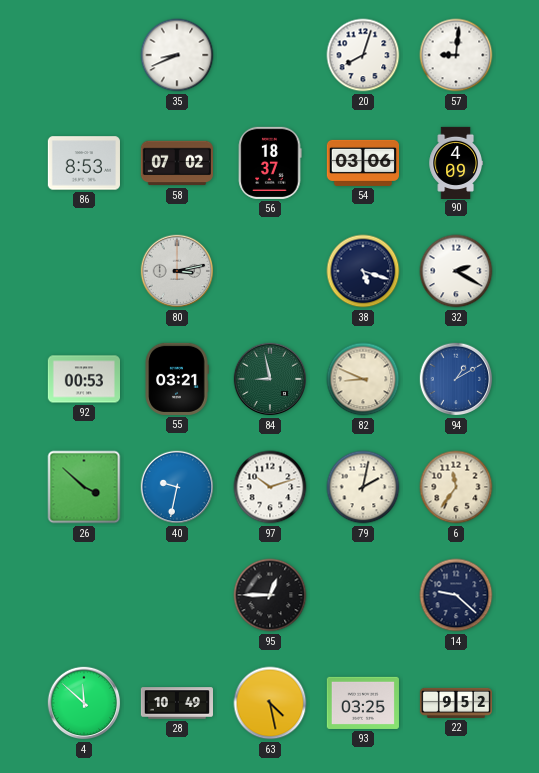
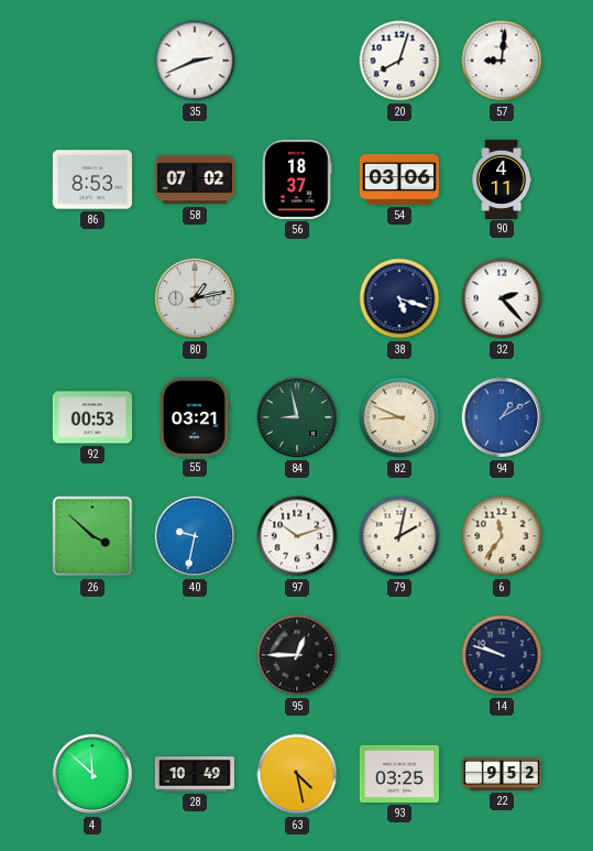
35: 8:41 -> 2:41
90: 4:09 -> 4:11
80: 3:13 -> 1:13
32: 2:20 -> 2:23
14: 9:22 -> 9:48
